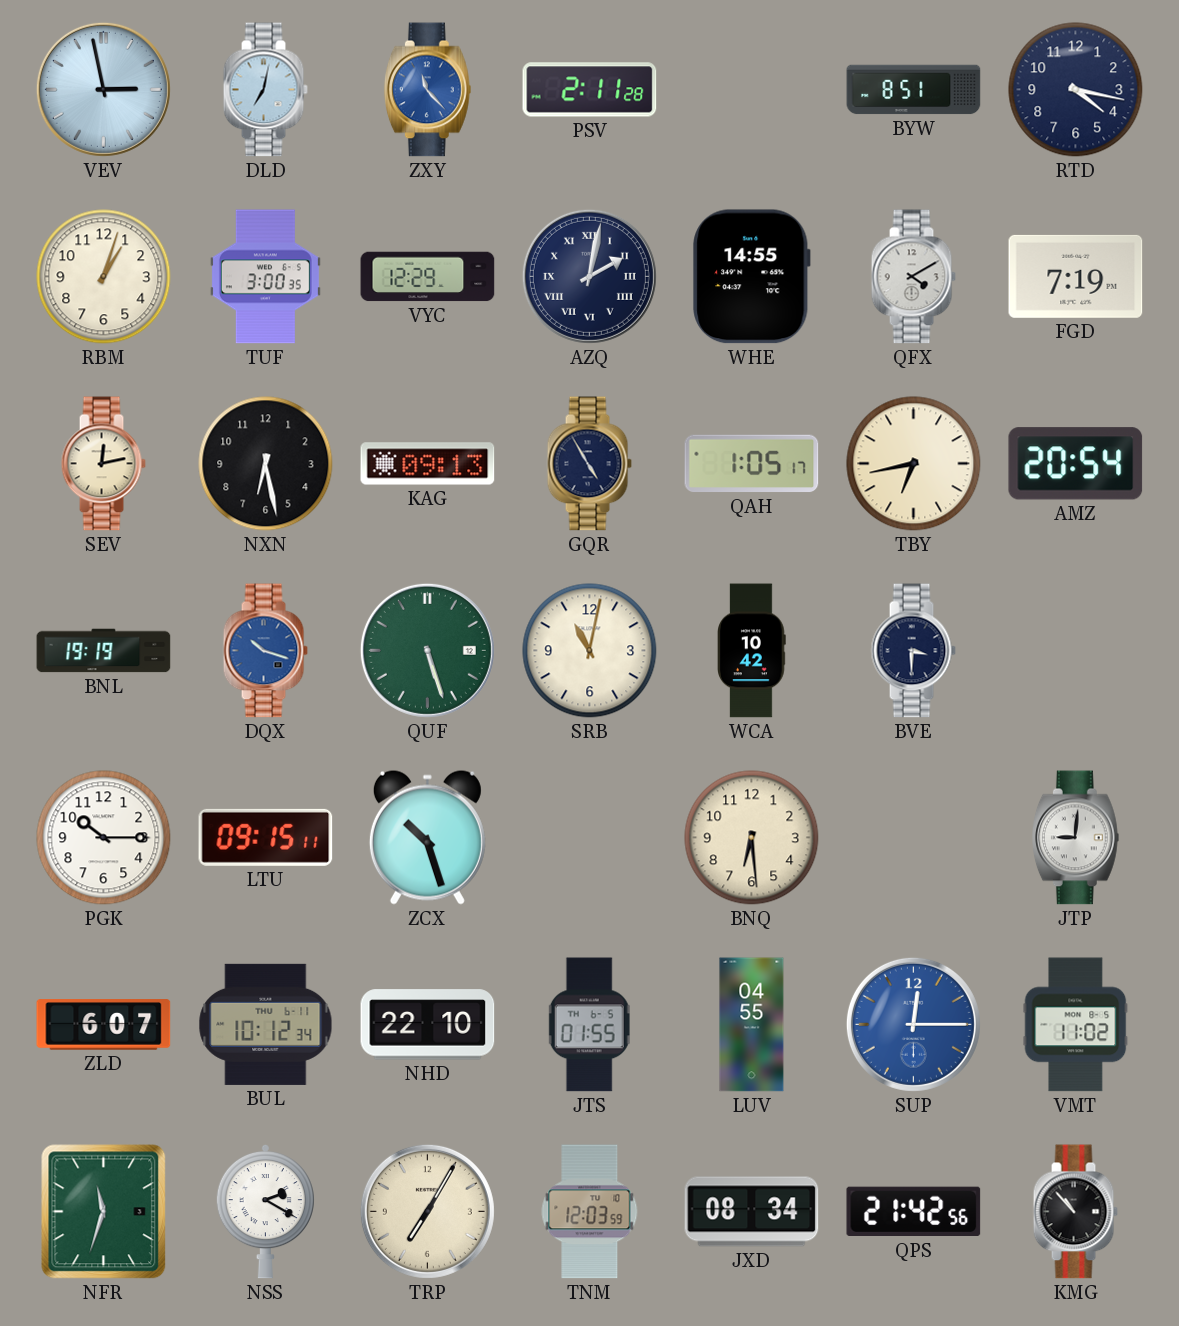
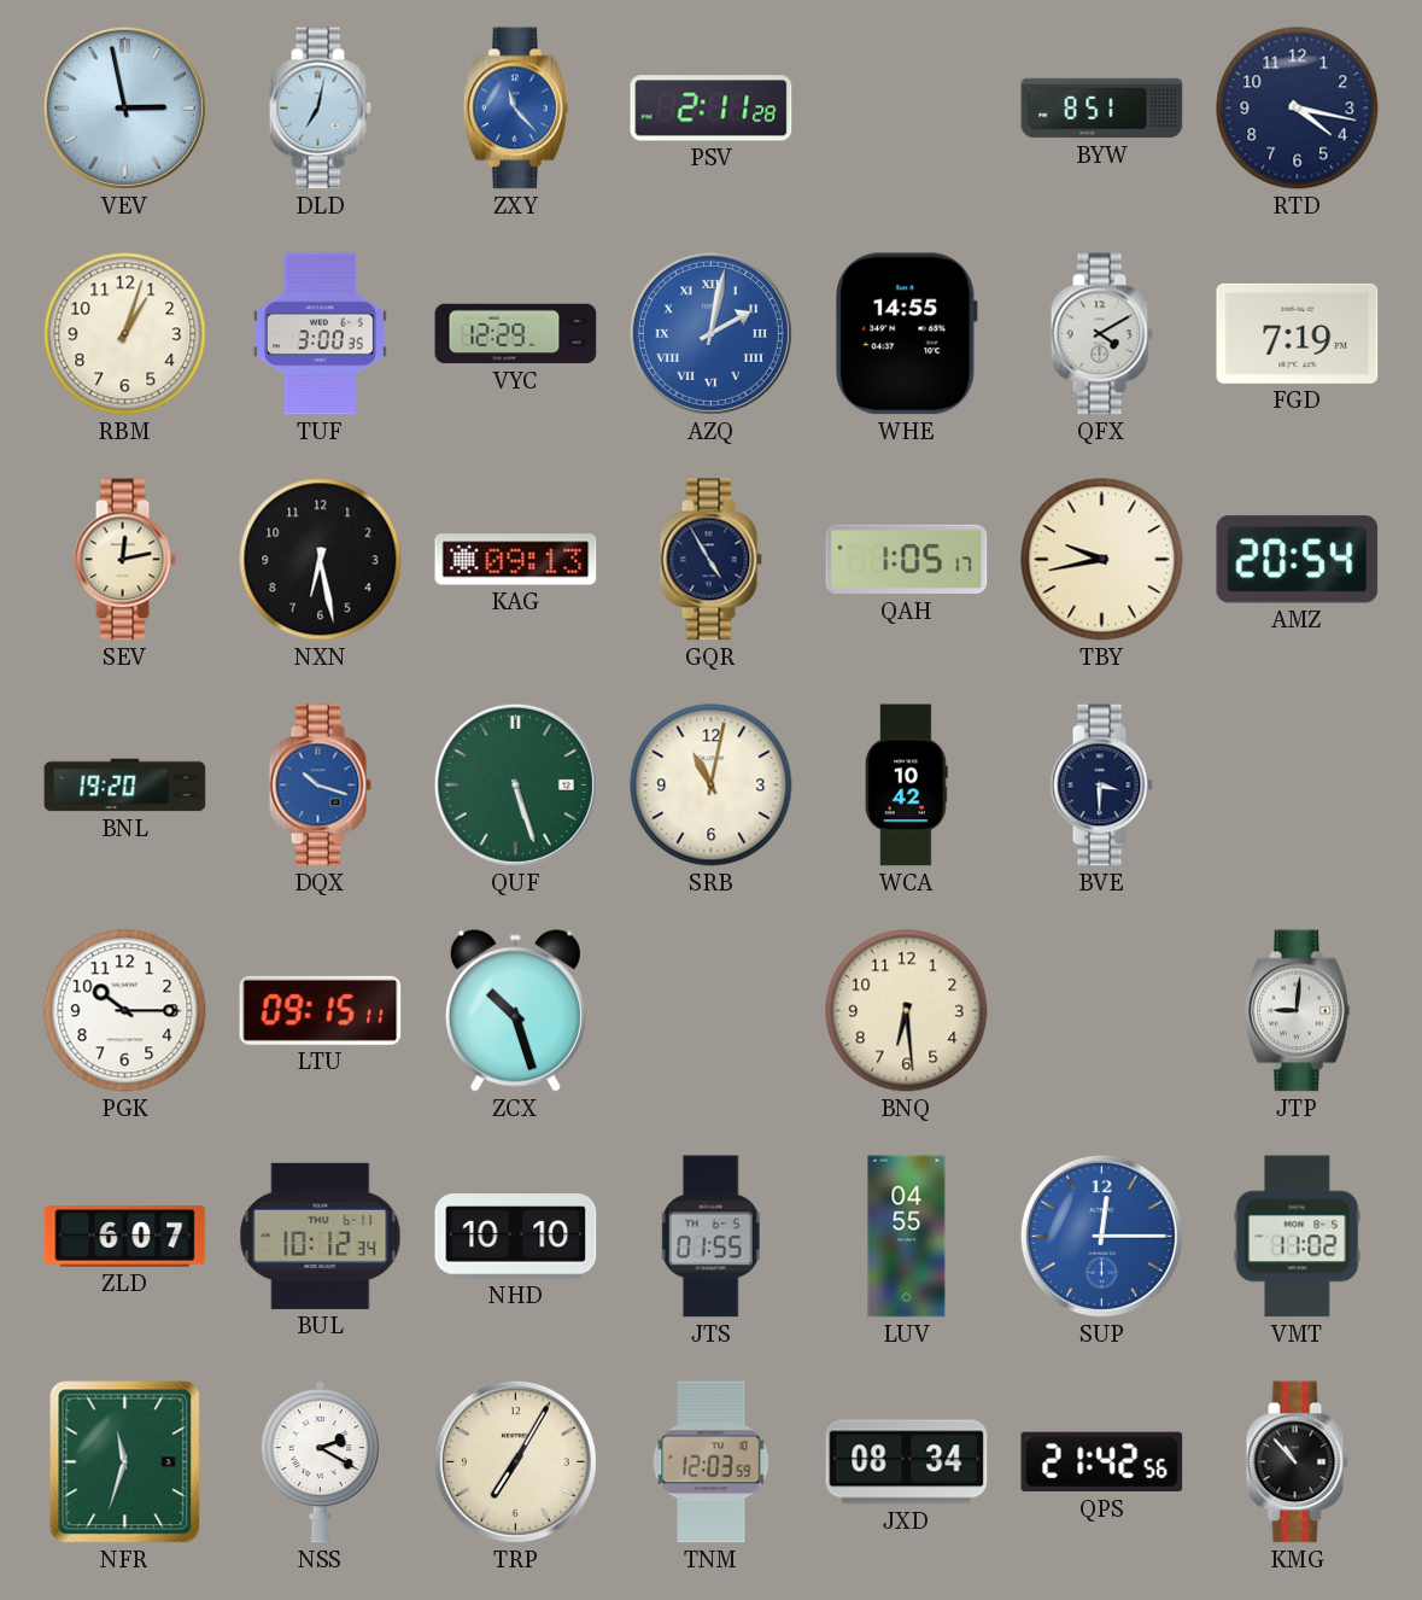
AZQ dial: navy -> blue
TBY: 6:43 -> 9:43
BNL: 19:19 -> 19:20
NHD: 22:10 -> 10:10
